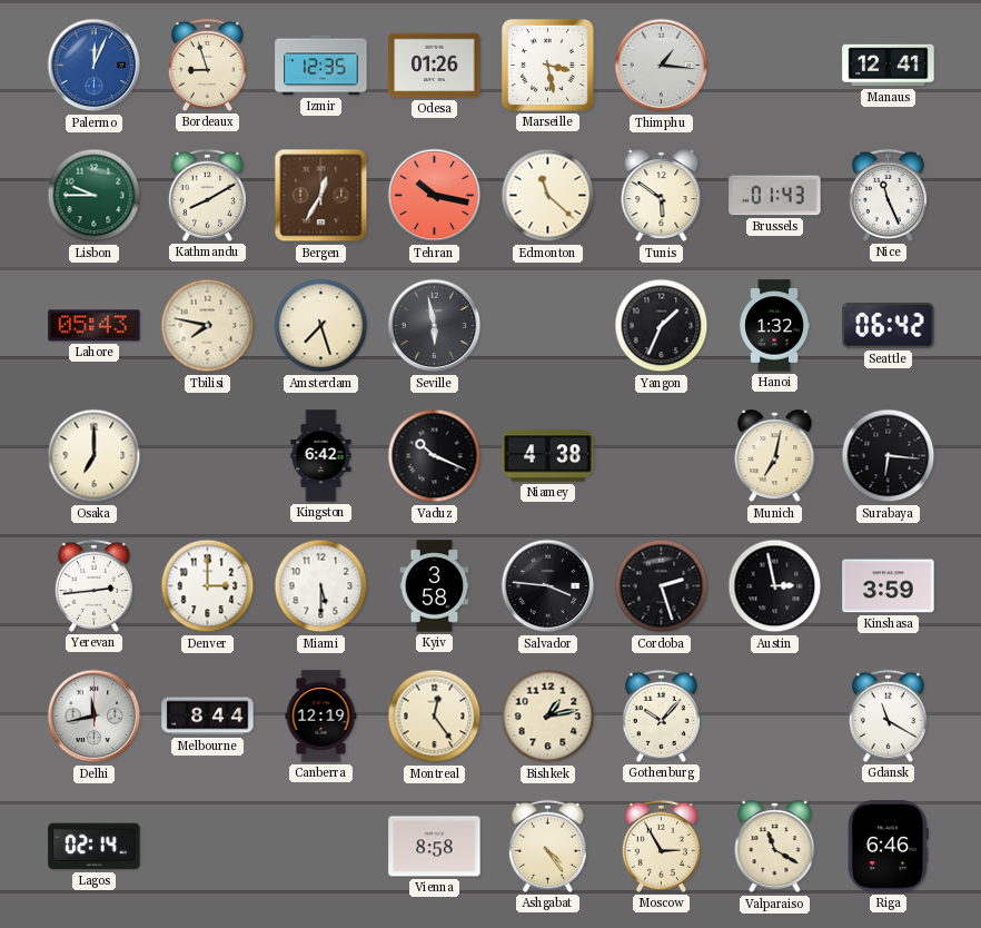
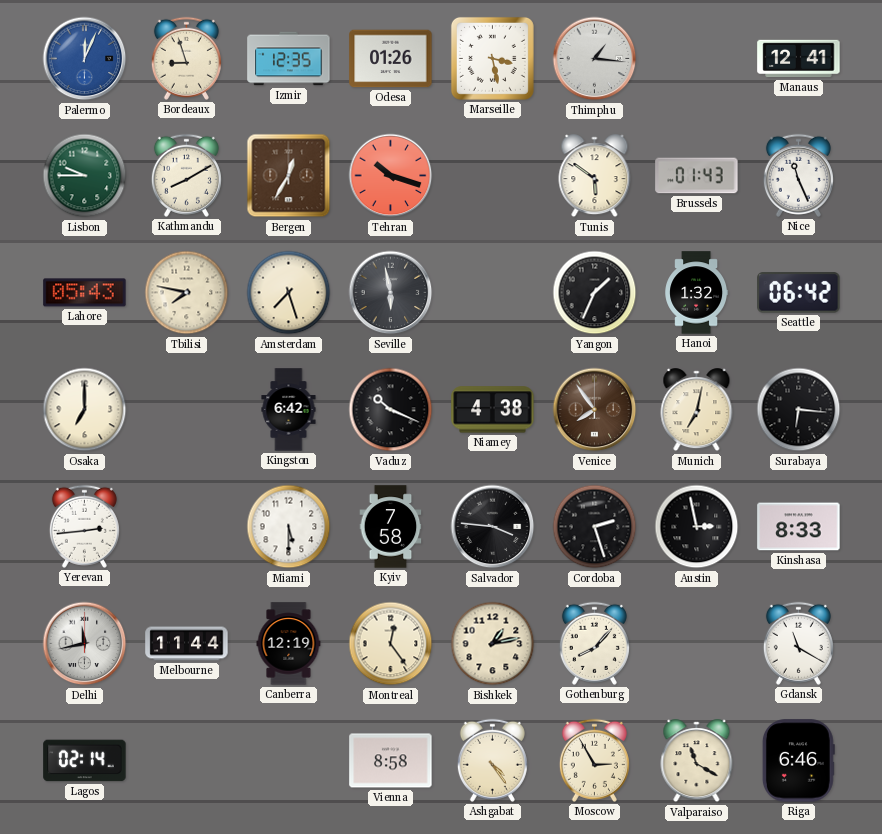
Tehran: 10:17 -> 10:18
Edmonton: 11:22 -> none
Venice: none -> 7:54
Denver: 3:00 -> none
Kyiv: 3:58 -> 7:58
Kinshasa: 3:59 -> 8:33
Melbourne: 8:44 -> 11:44
Gothenburg: 10:07 -> 8:07
